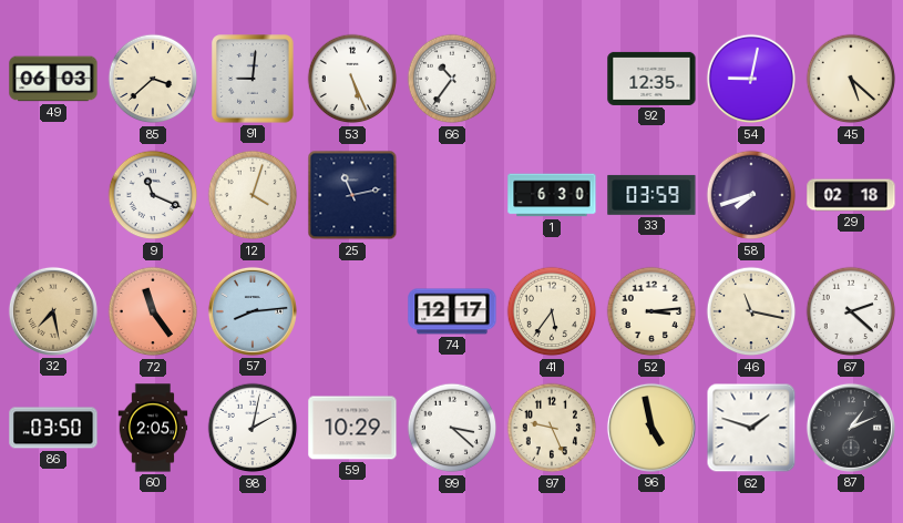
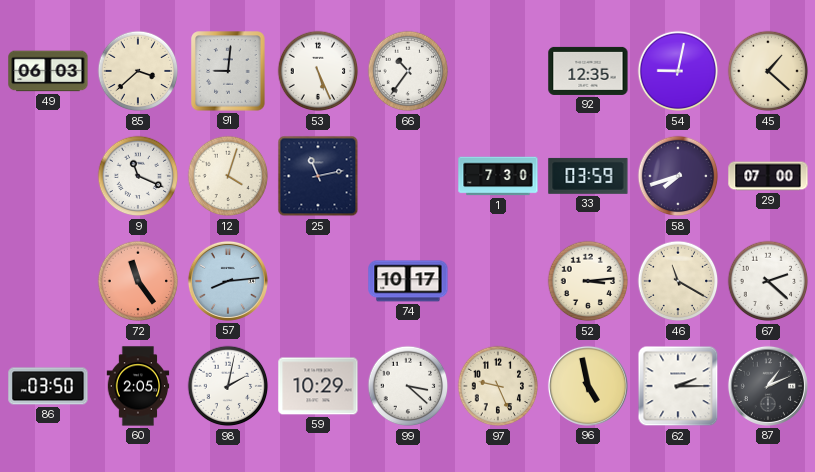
45: 5:22 -> 1:22
1: 6:30 -> 7:30
29: 02:18 -> 07:00
32: 7:28 -> none
74: 12:17 -> 10:17
41: 5:36 -> none
46: 11:17 -> 11:20
62: 1:48 -> 2:15
